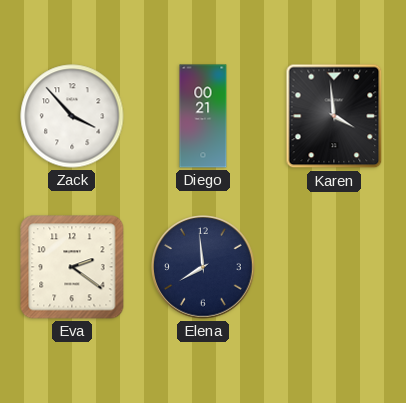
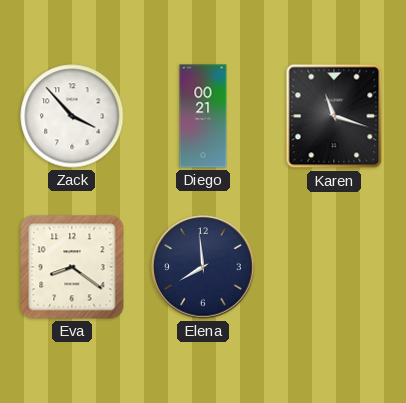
Karen: 3:59 -> 11:18
Eva: 2:21 -> 8:21
